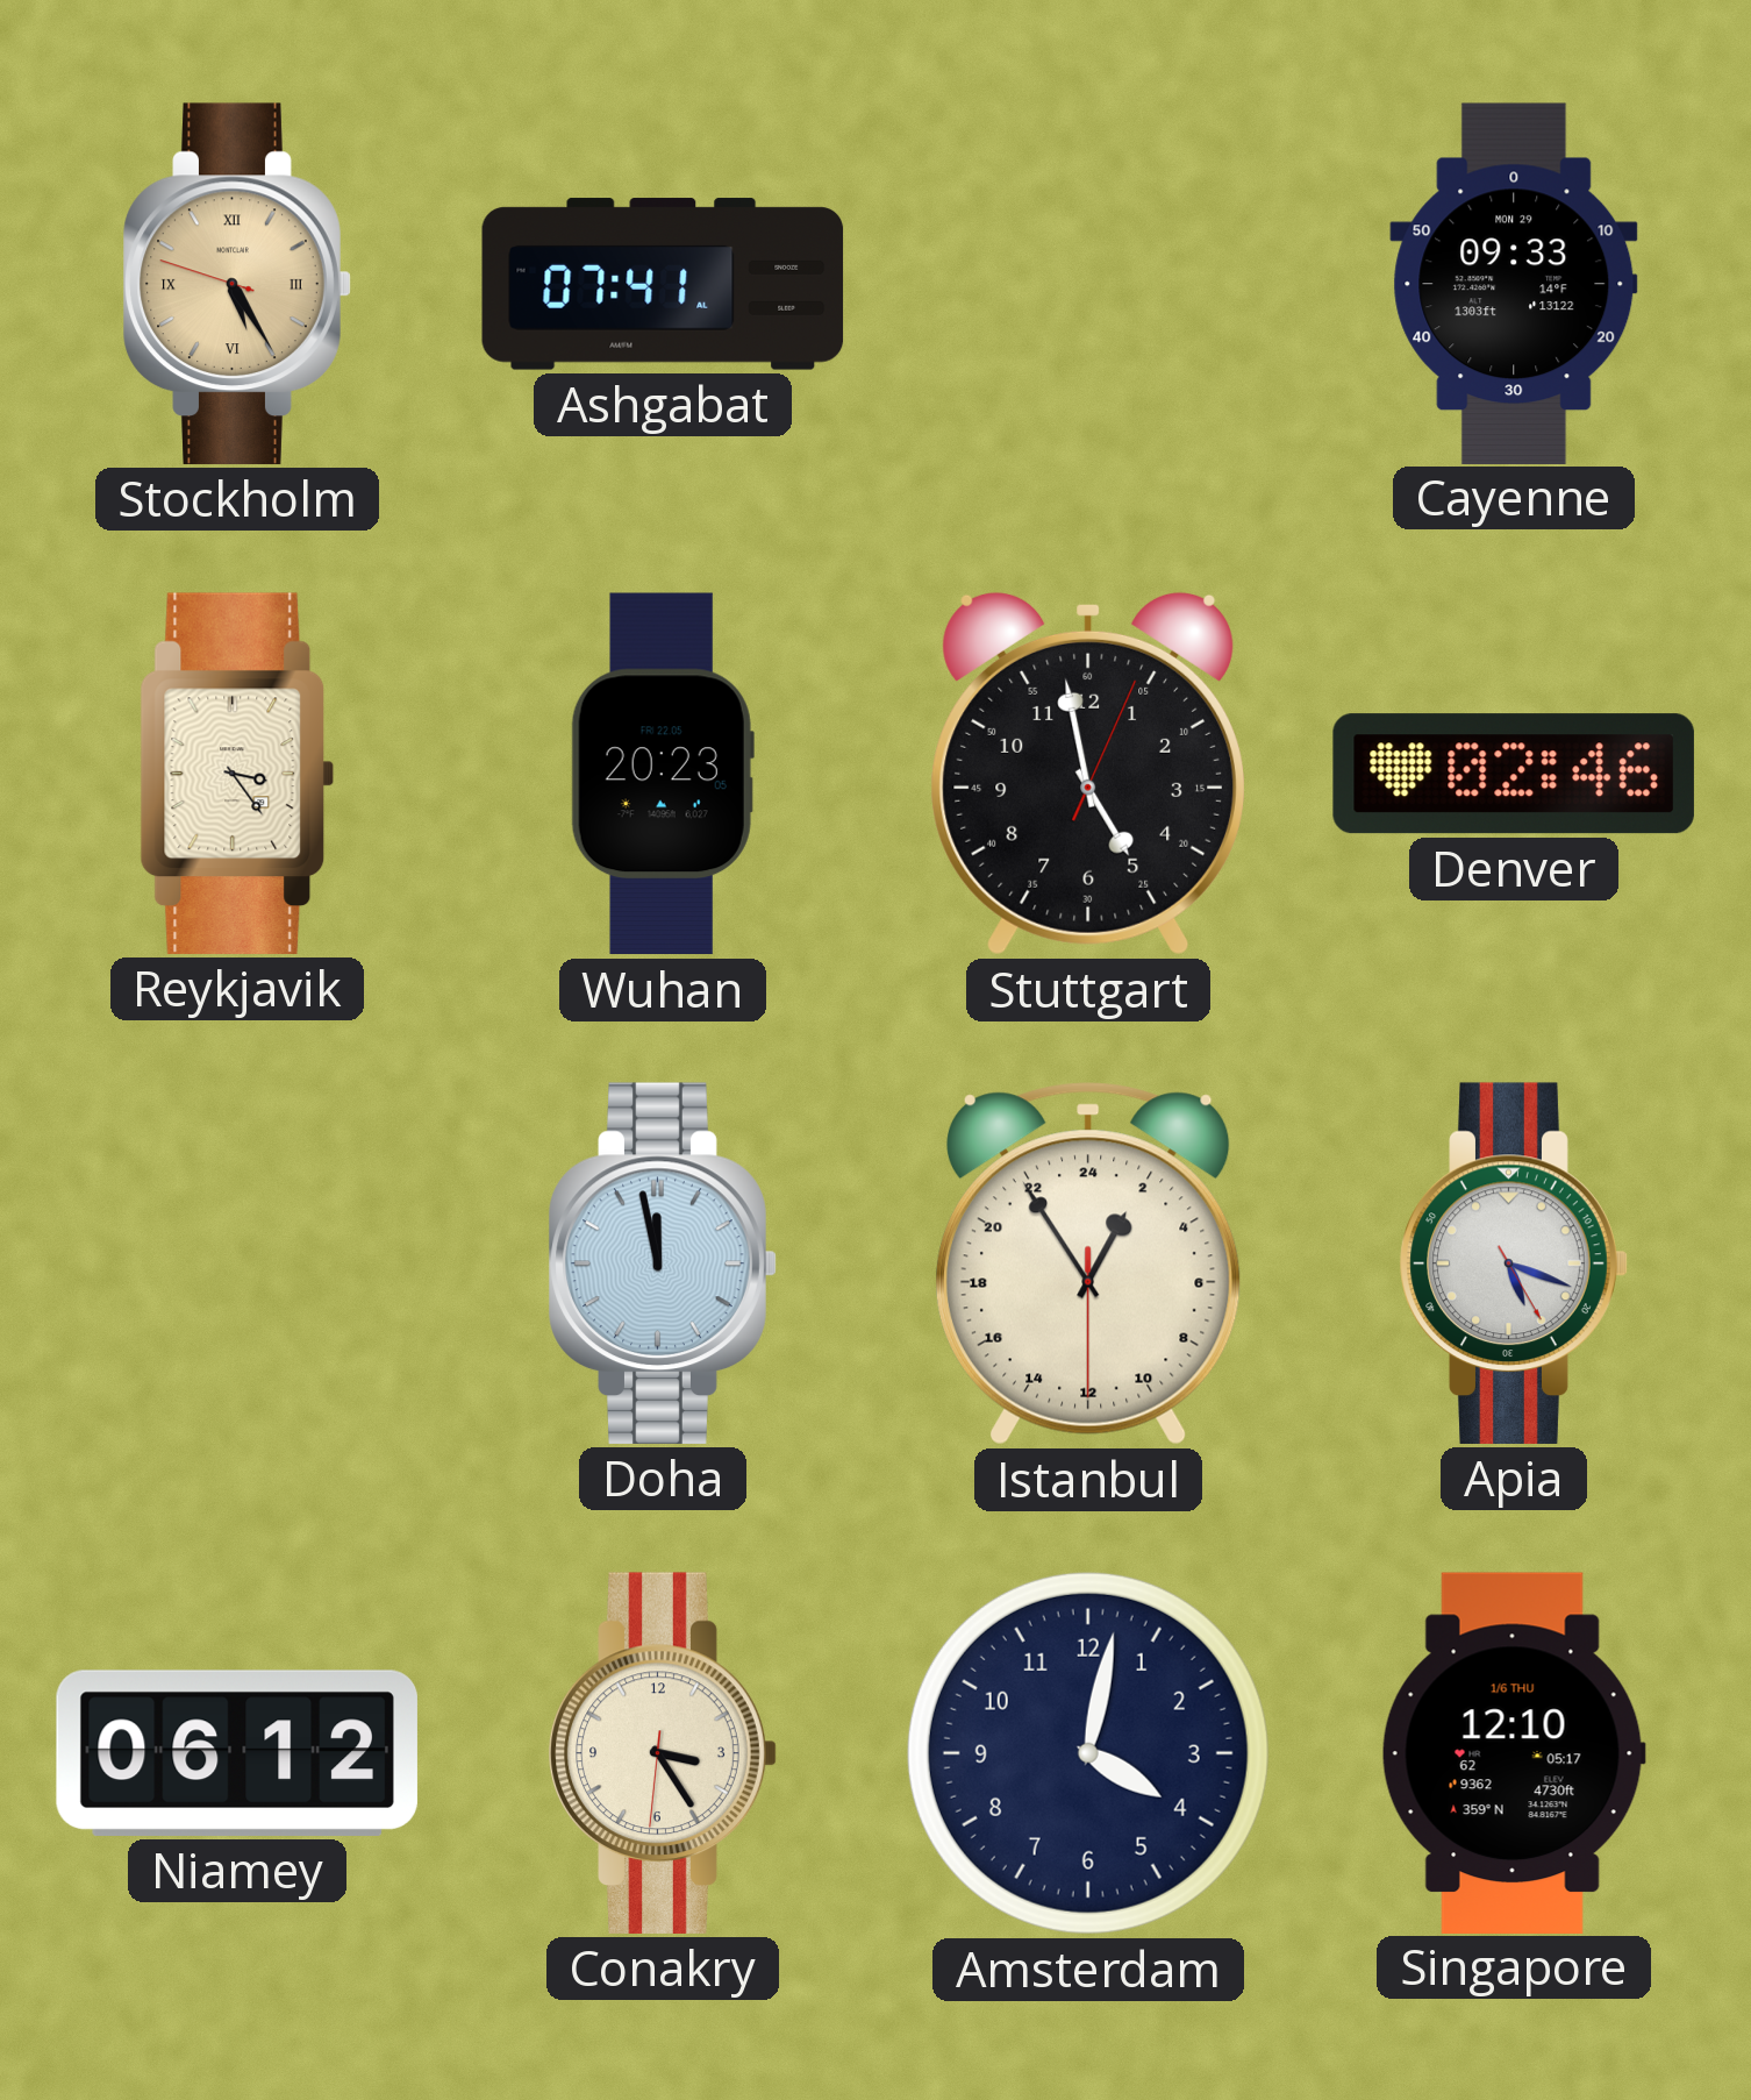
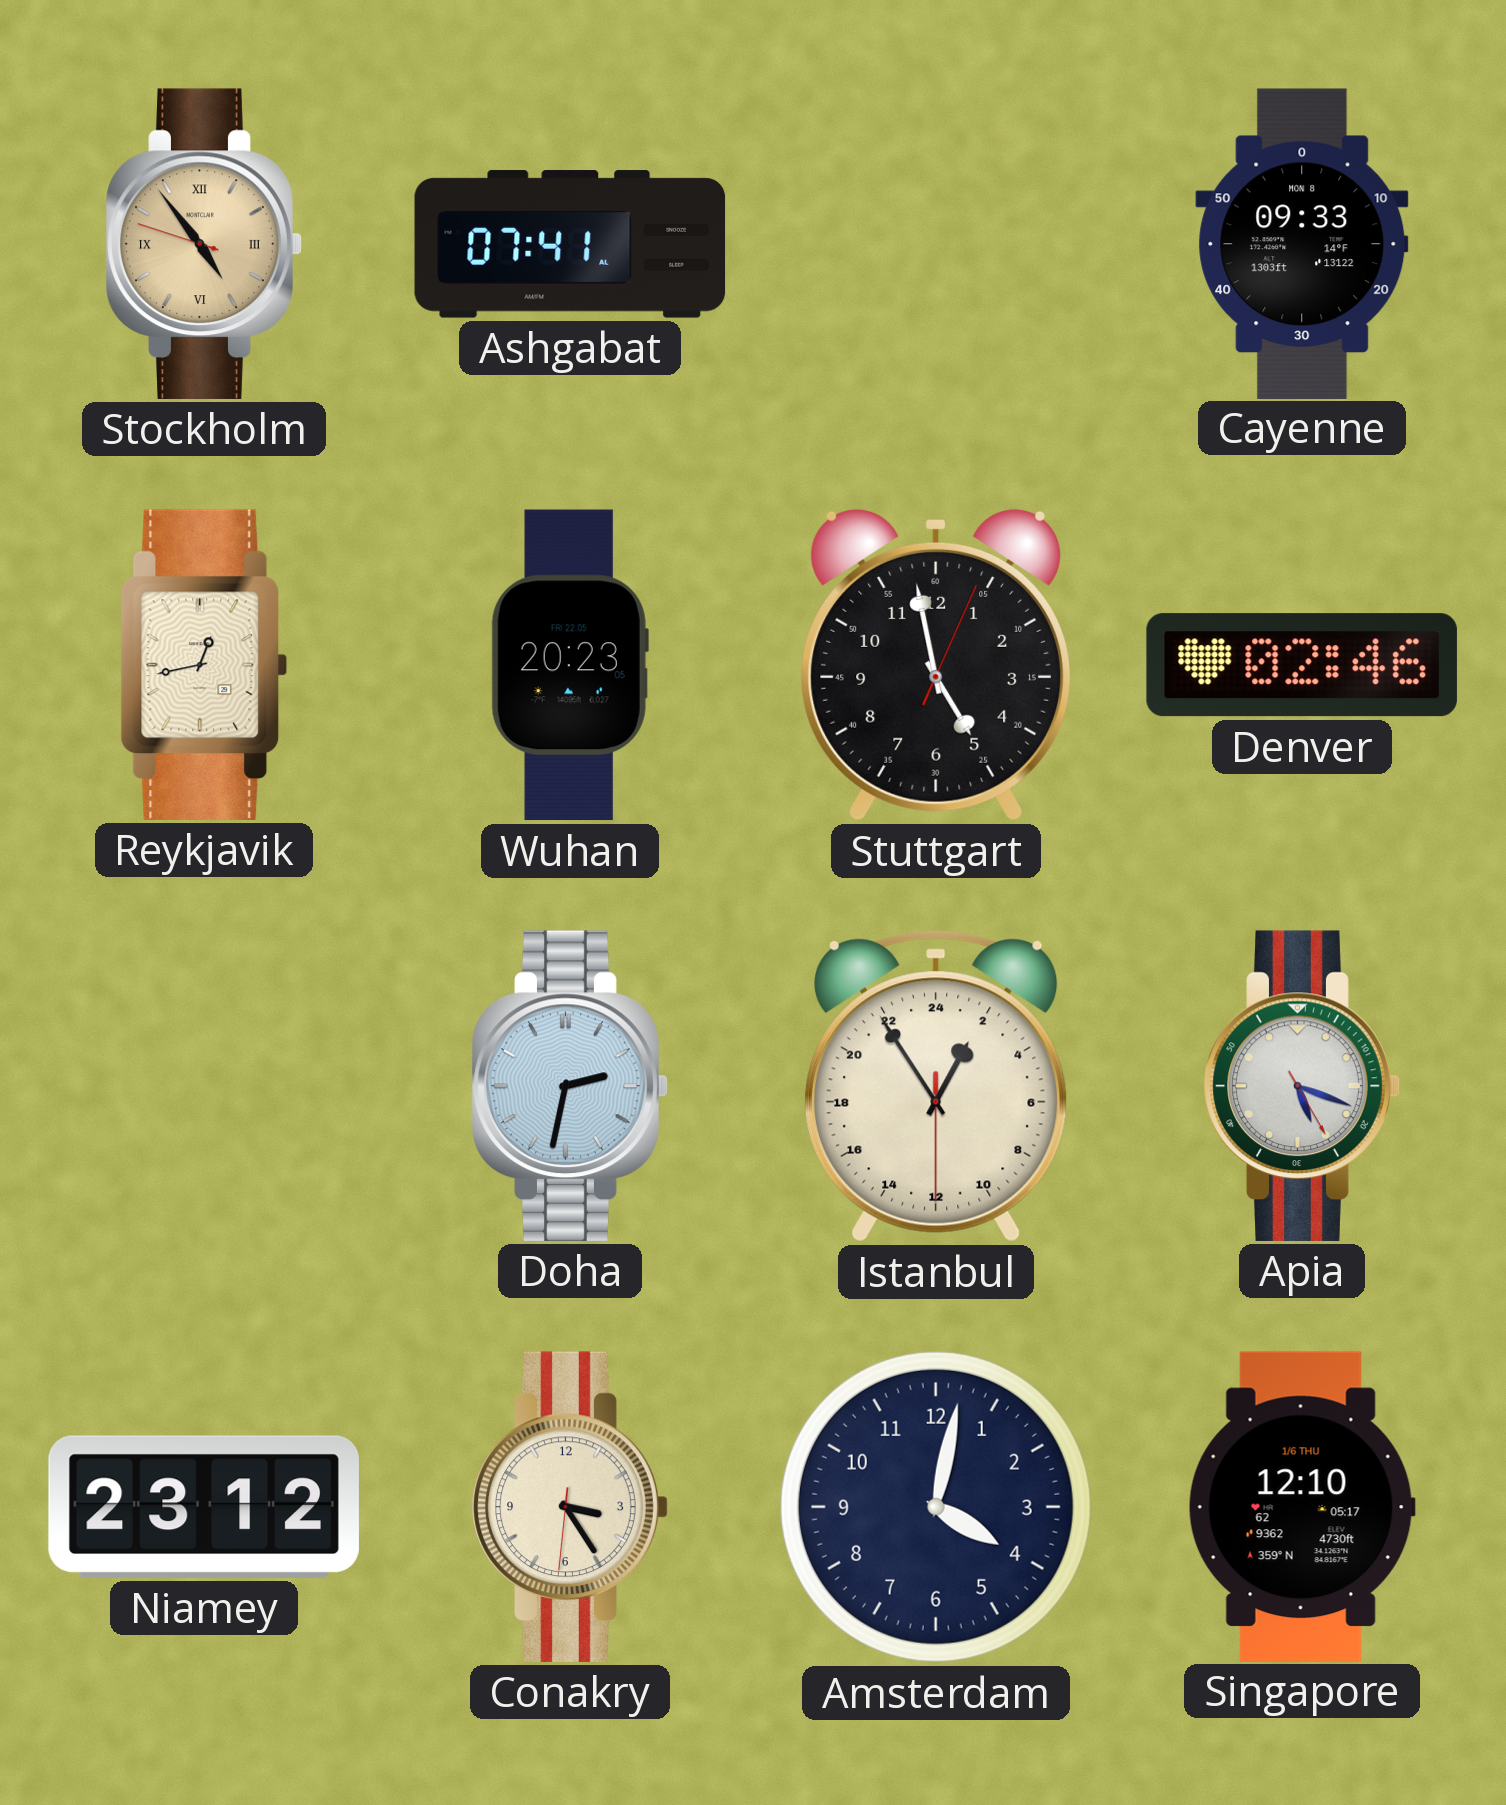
Stockholm: 5:24 -> 4:53
Cayenne date: MON 29 -> MON 8
Reykjavik: 3:24 -> 12:43
Doha: 11:58 -> 2:32
Niamey: 06:12 -> 23:12
